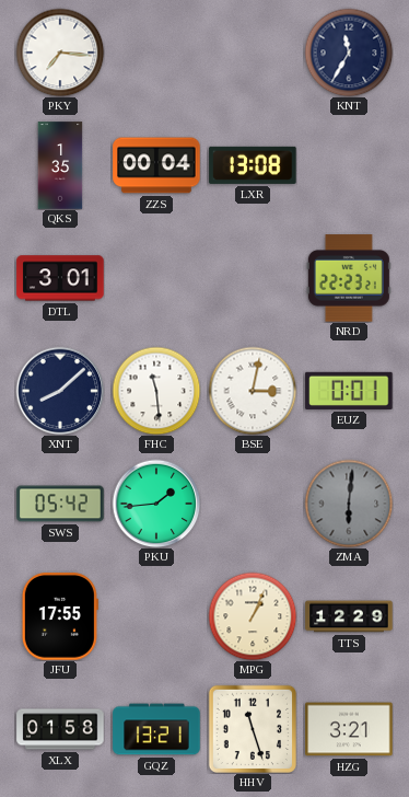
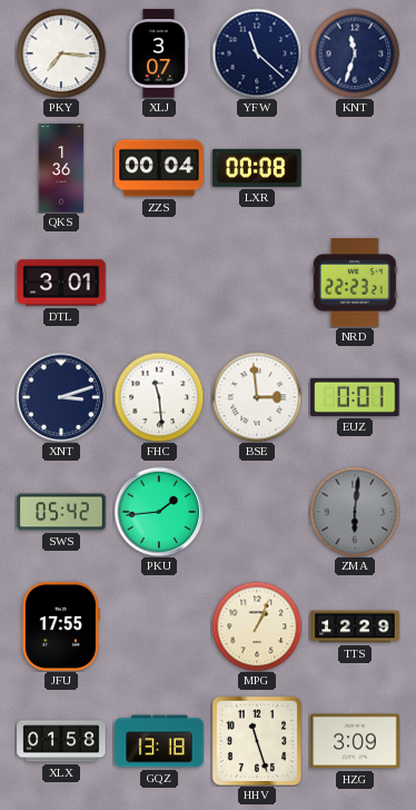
XLJ: none -> 3:07
YFW: none -> 11:22
KNT: 11:35 -> 11:33
QKS: 1:35 -> 1:36
LXR: 13:08 -> 00:08
XNT: 8:08 -> 3:12
BSE: 3:02 -> 2:59
GQZ: 13:21 -> 13:18
HZG: 3:21 -> 3:09
